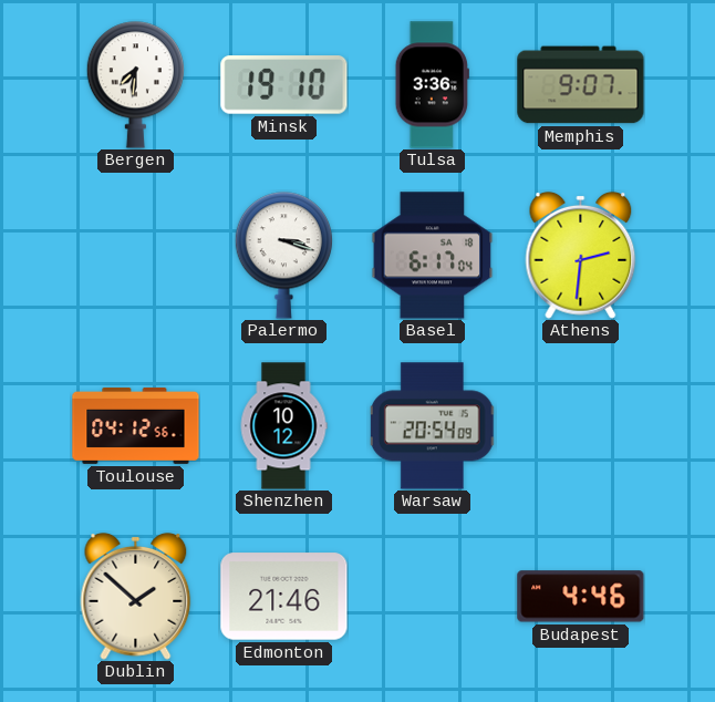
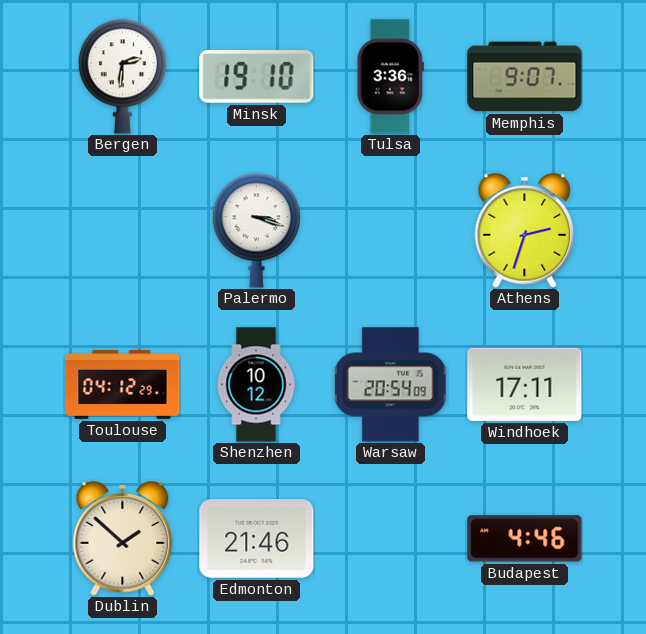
Bergen: 7:31 -> 2:31
Basel: 6:17 -> none
Athens: 2:31 -> 2:33
Toulouse: 04:12:56 -> 04:12:29
Windhoek: none -> 17:11
